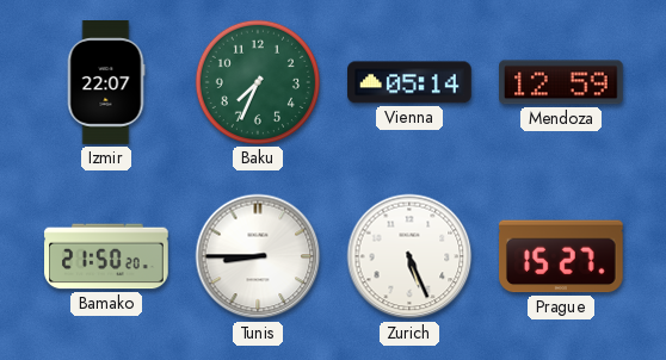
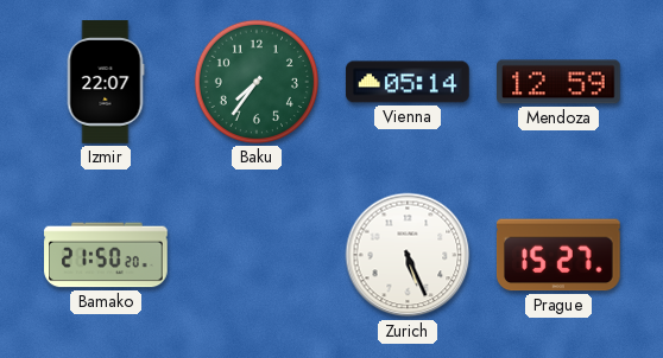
Baku: 7:34 -> 7:36
Tunis: 8:45 -> none
